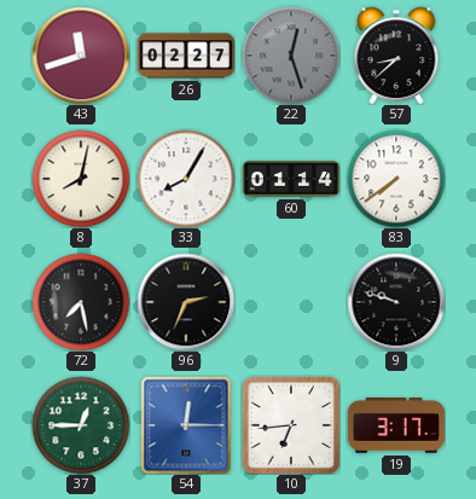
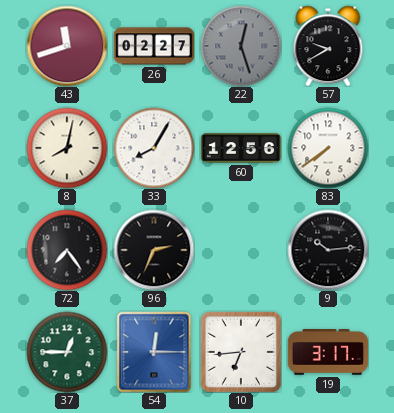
57: 8:38 -> 9:40
60: 01:14 -> 12:56
72: 7:28 -> 7:24
9: 9:48 -> 10:14
